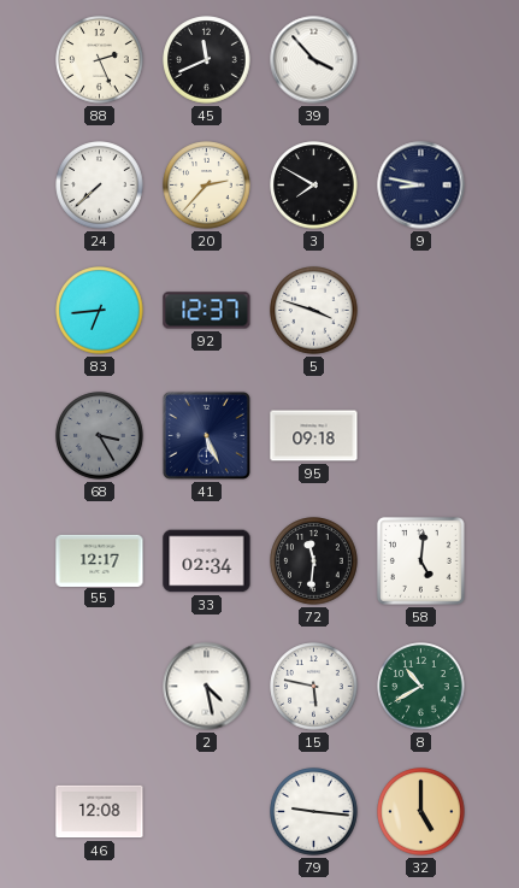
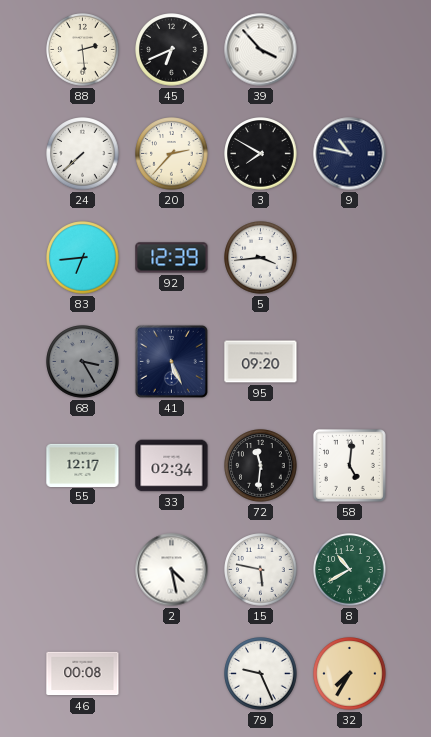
88: 2:26 -> 2:29
45: 11:41 -> 6:41
9: 8:47 -> 10:47
92: 12:37 -> 12:39
5: 3:48 -> 3:44
95: 09:18 -> 09:20
46: 12:08 -> 00:08
79: 9:16 -> 9:26
32: 5:00 -> 7:35
